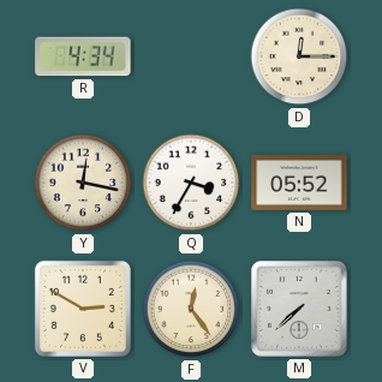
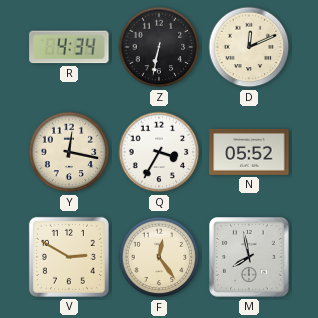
Z: none -> 6:32
D: 12:15 -> 12:11
M: 7:38 -> 7:58
